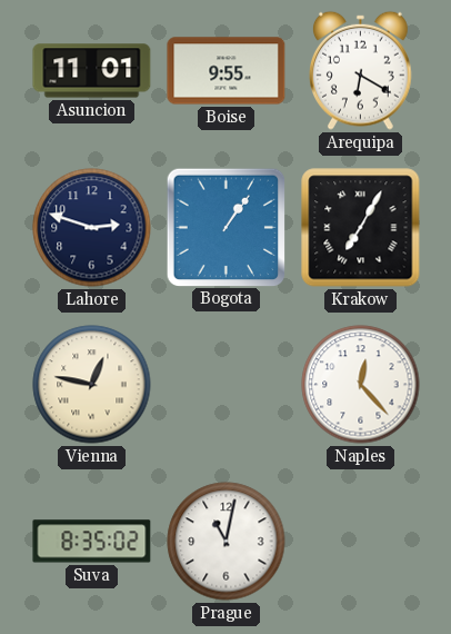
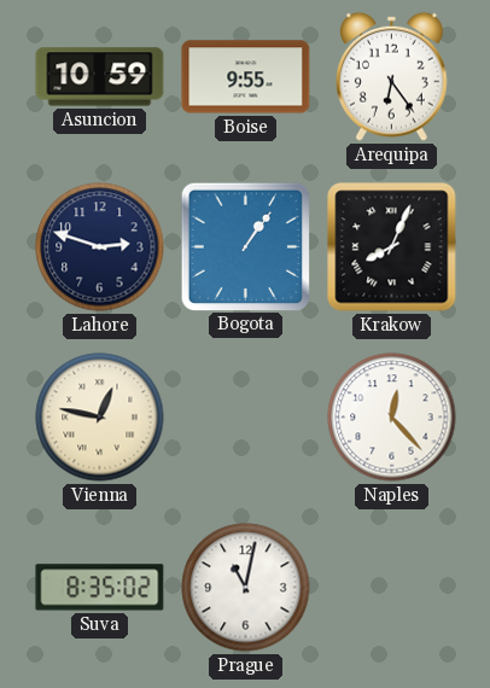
Asuncion: 11:01 -> 10:59
Arequipa: 6:20 -> 6:24
Krakow: 7:05 -> 8:04
